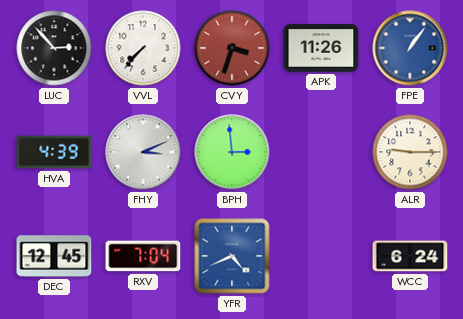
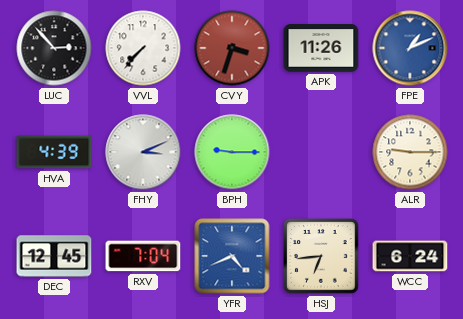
FPE: 1:06 -> 1:11
BPH: 2:59 -> 9:15
HSJ: none -> 6:44
